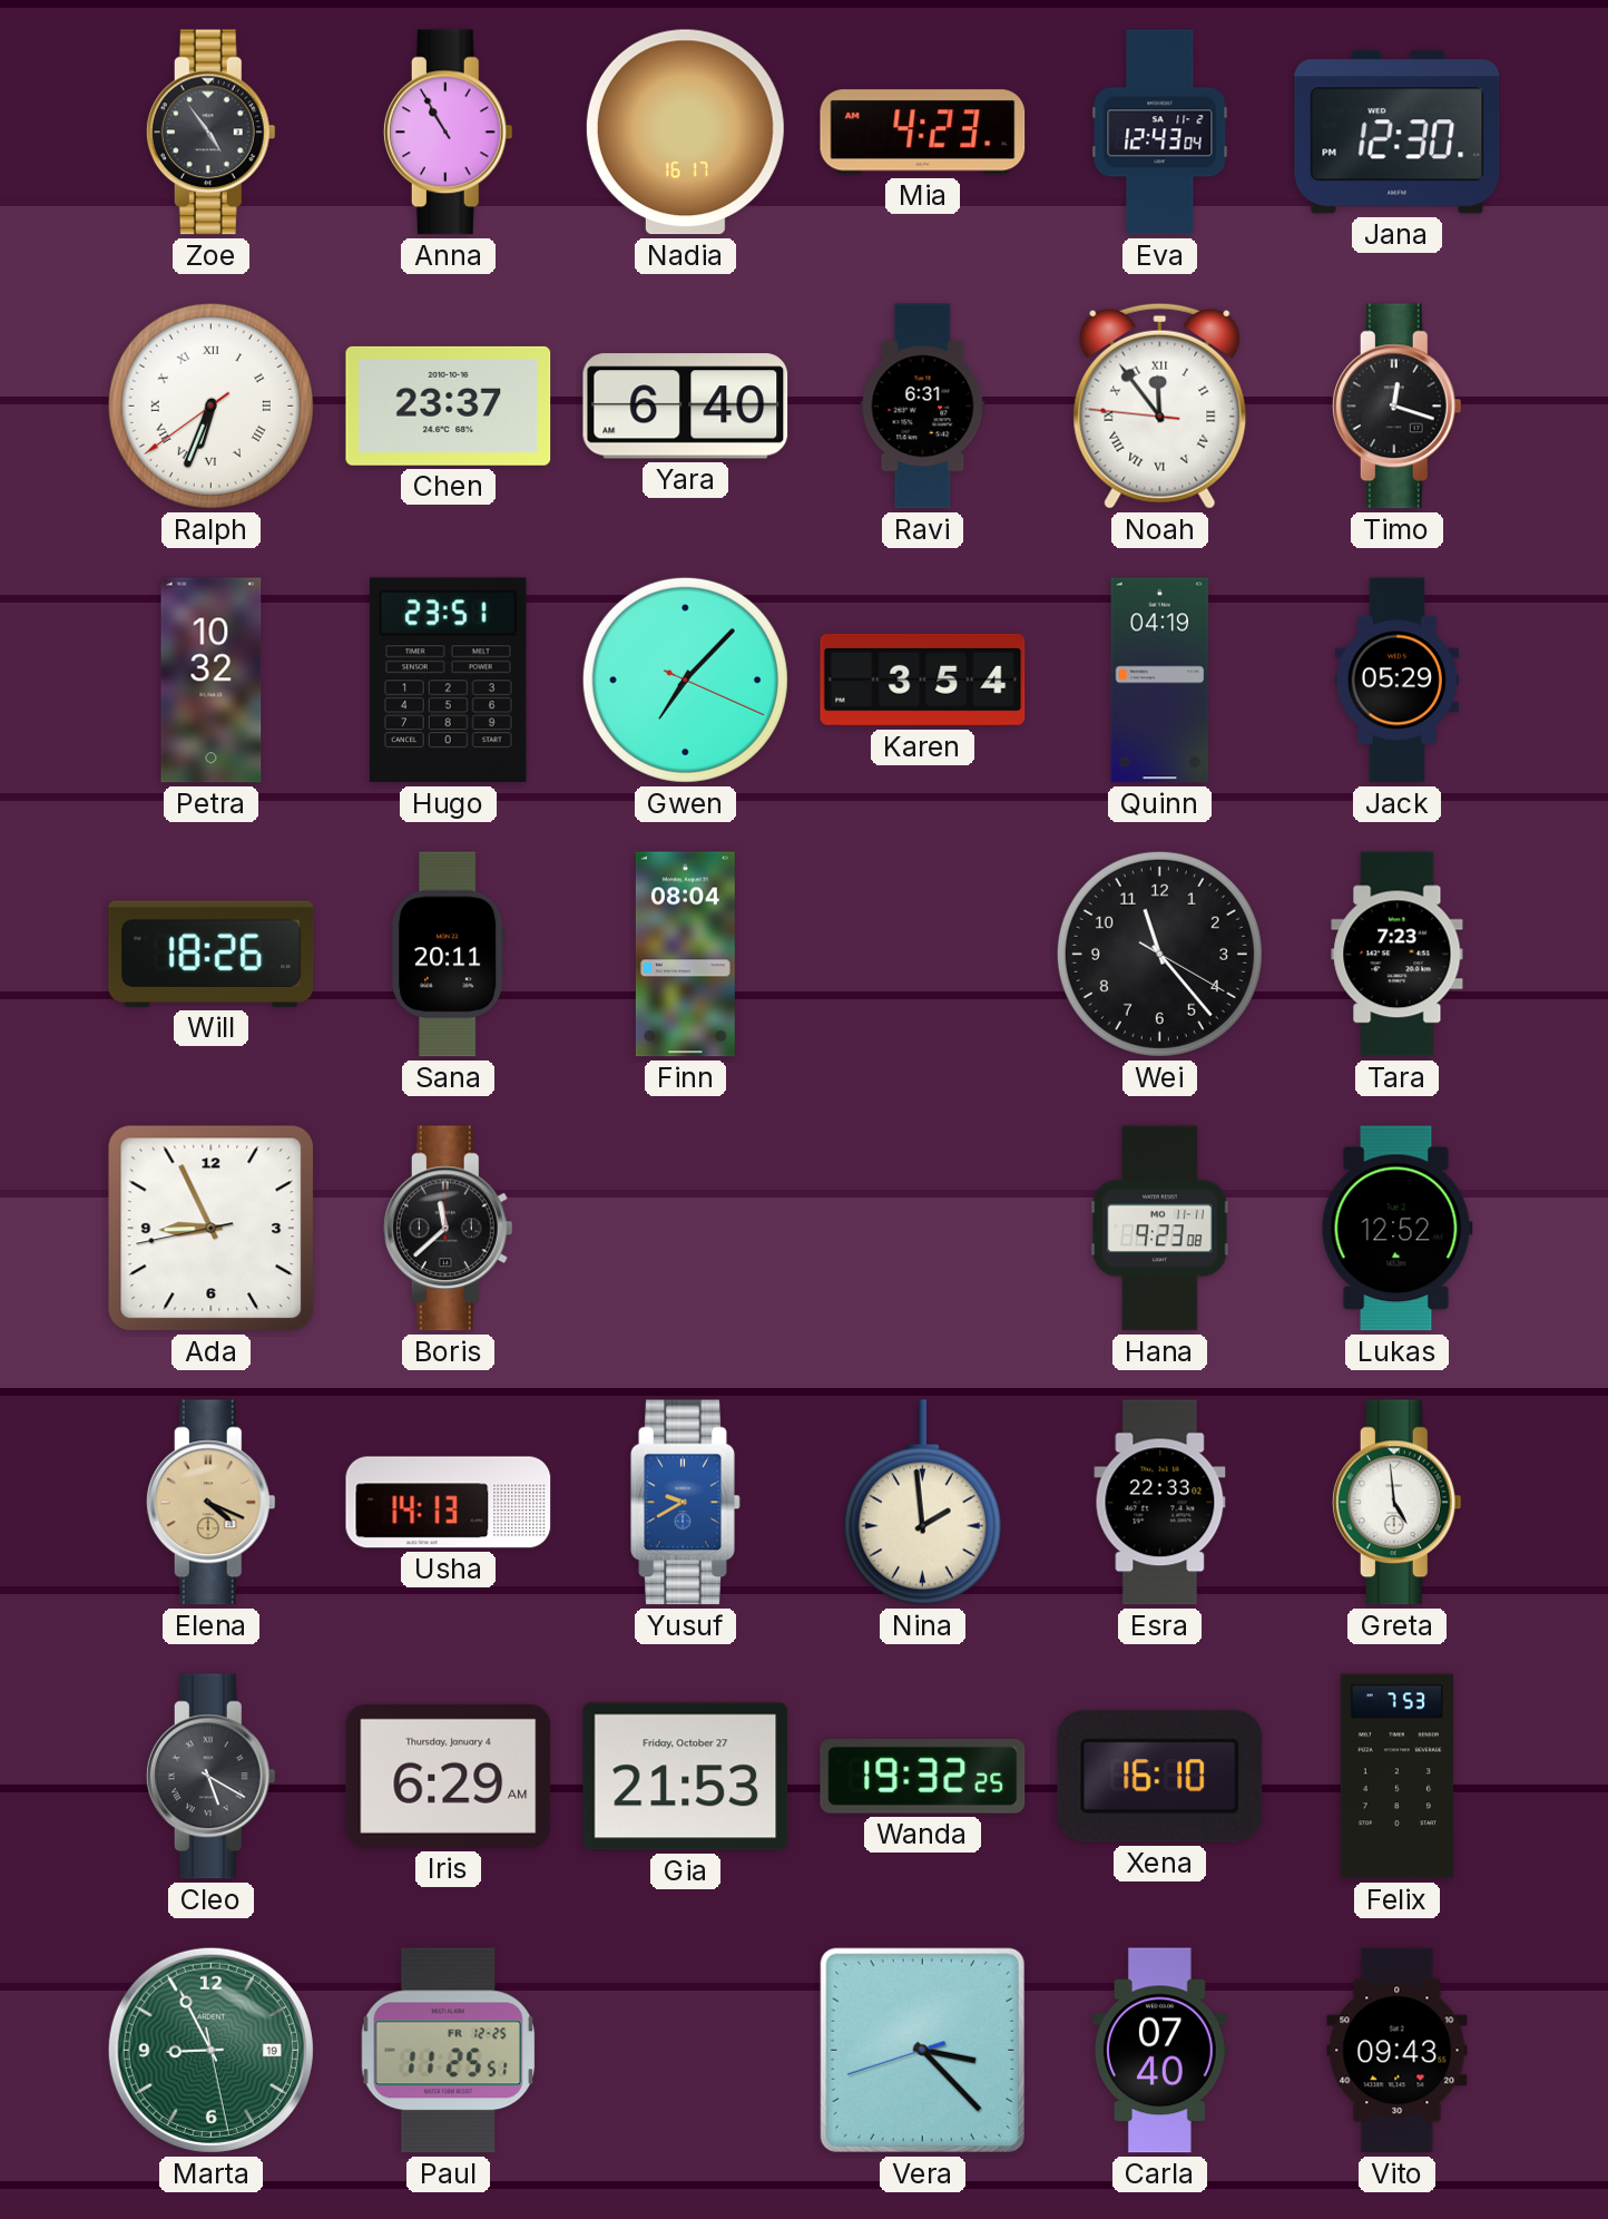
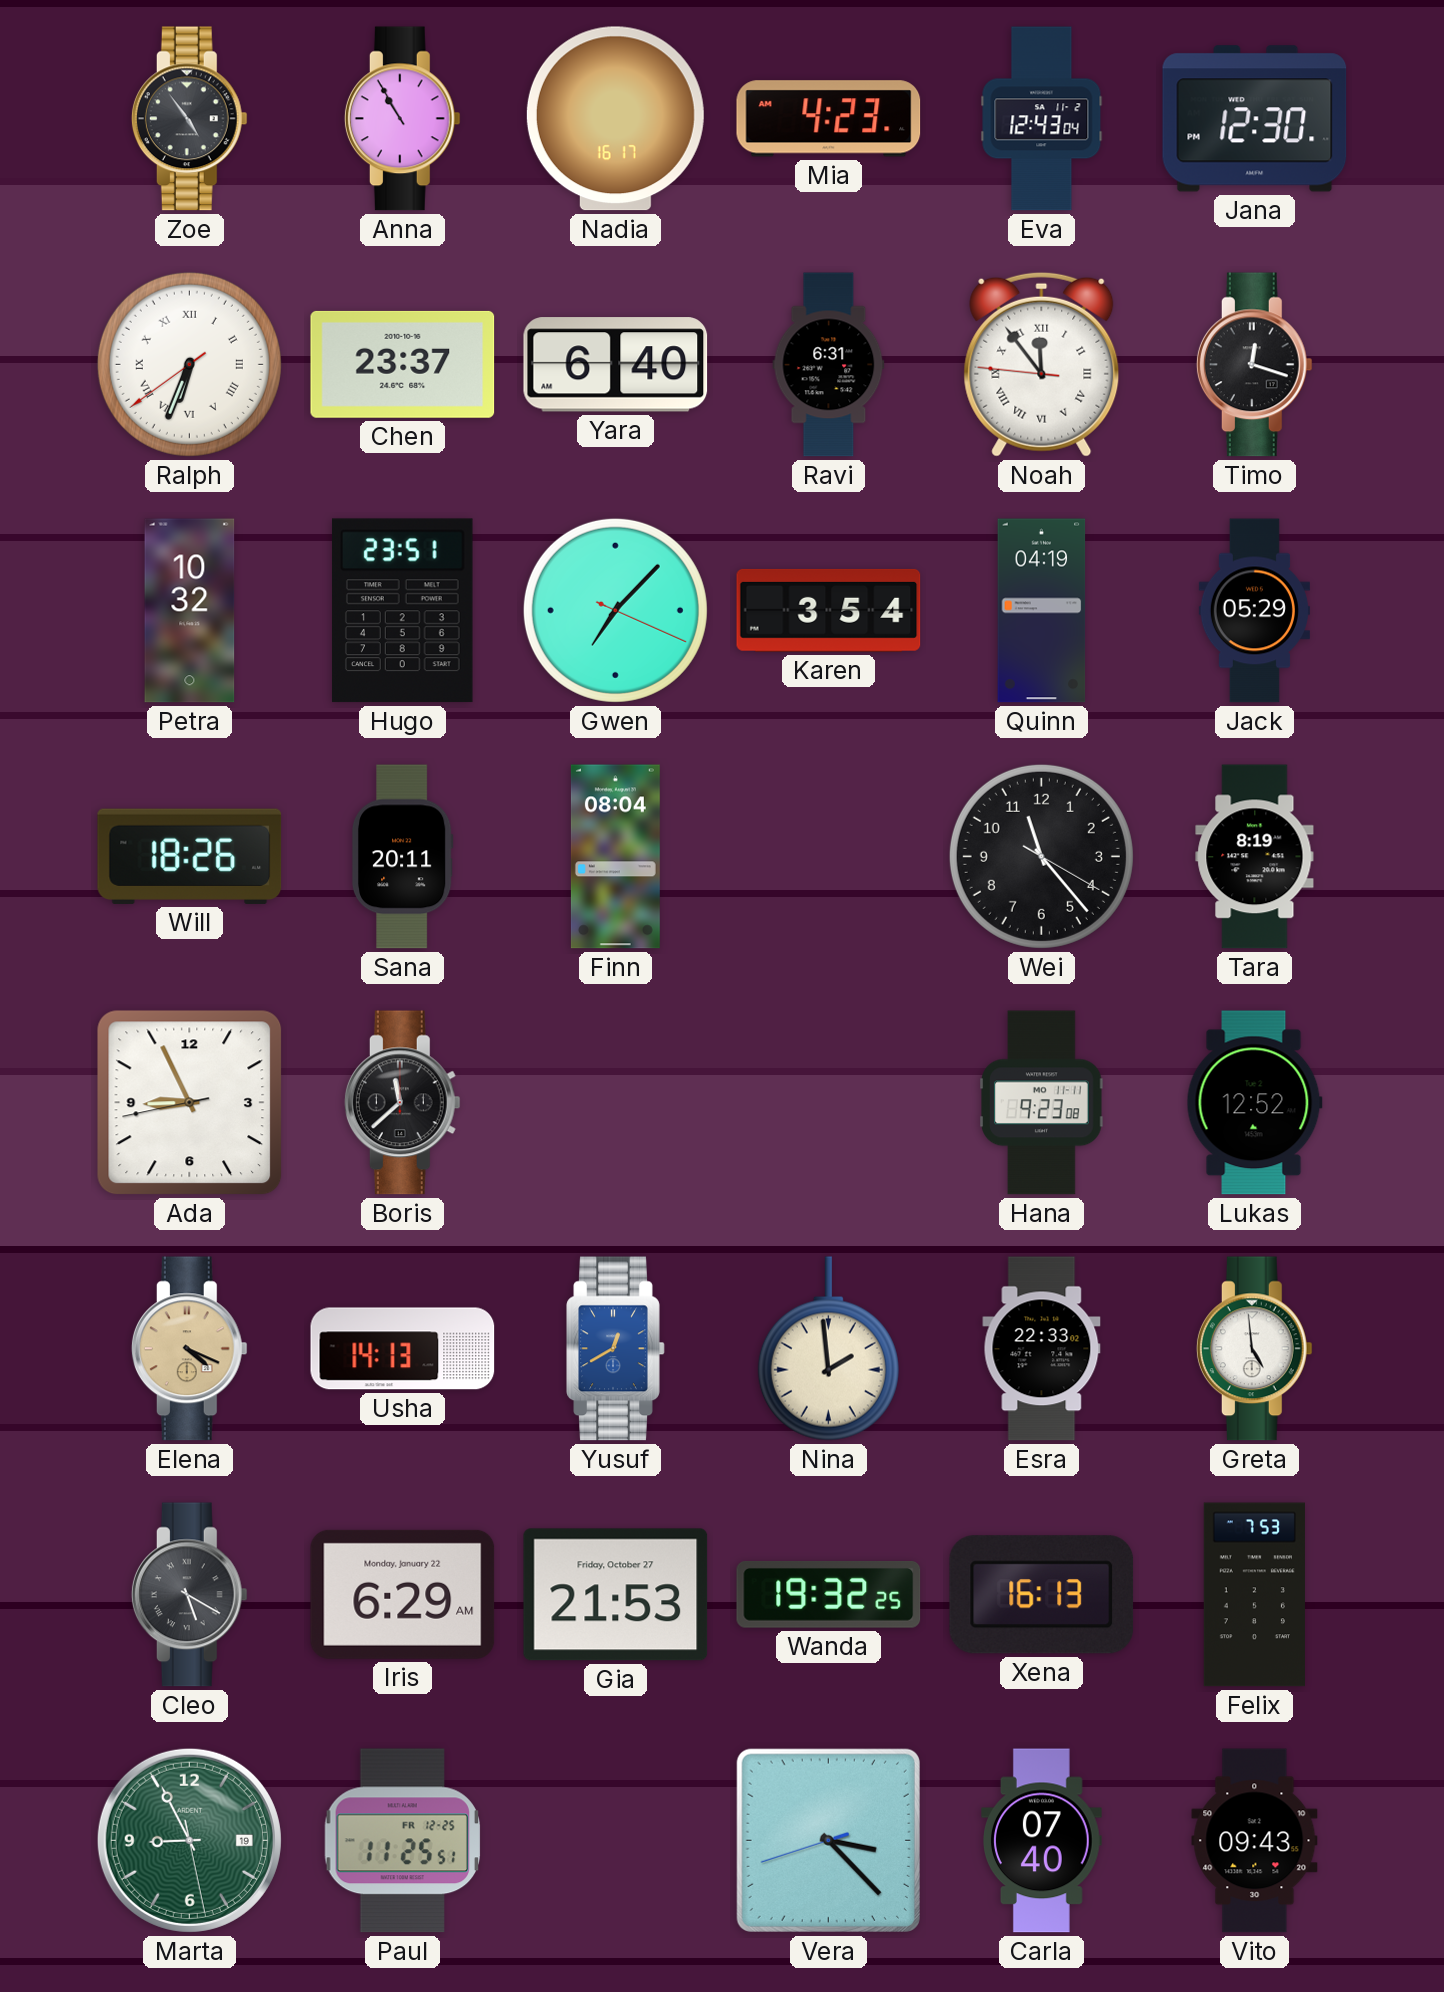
Tara: 7:23 -> 8:19
Yusuf: 9:40 -> 12:40
Iris date: Thursday, January 4 -> Monday, January 22
Xena: 16:10 -> 16:13
